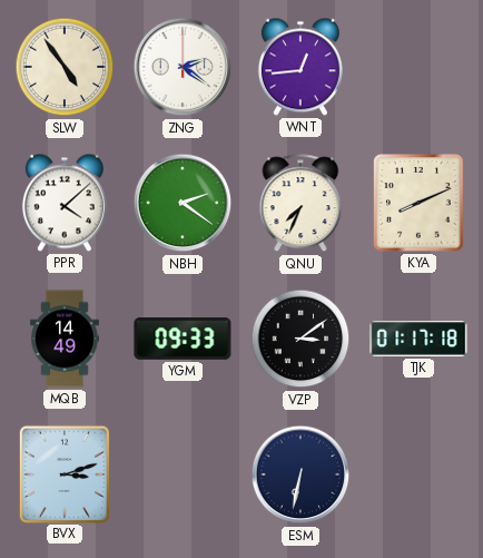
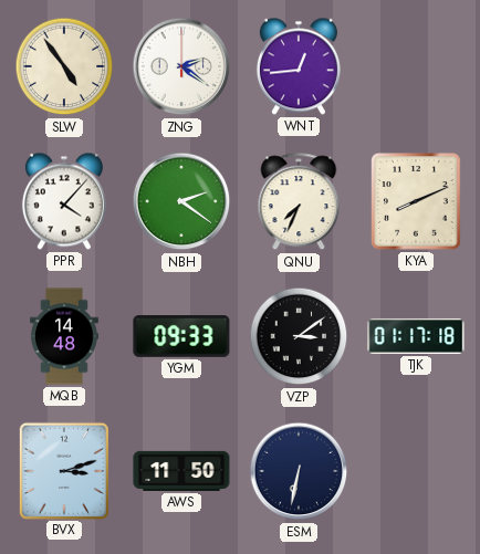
PPR: 4:08 -> 4:07
MQB: 14:49 -> 14:48
AWS: none -> 11:50
